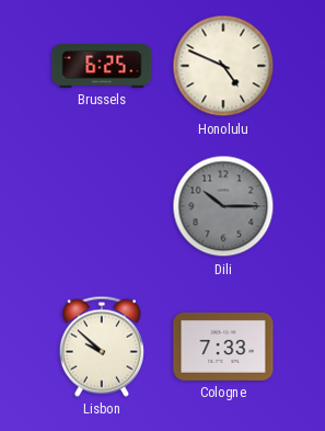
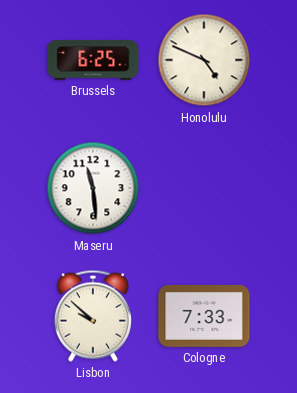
Maseru: none -> 11:29
Dili: 10:15 -> none
